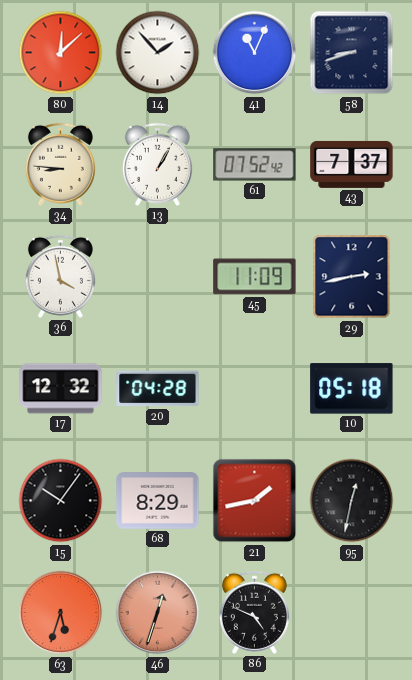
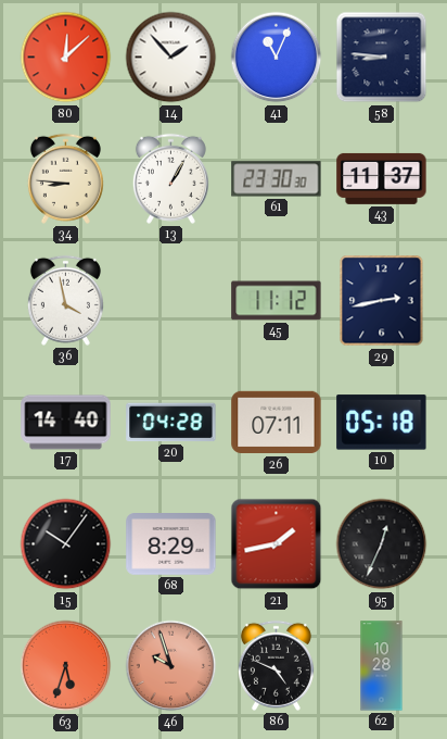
58: 8:42 -> 8:46
61: 07:52 -> 23:30
43: 7:37 -> 11:37
45: 11:09 -> 11:12
17: 12:32 -> 14:40
26: none -> 07:11
95: 12:32 -> 12:34
46: 12:33 -> 9:57
62: none -> 10:28
